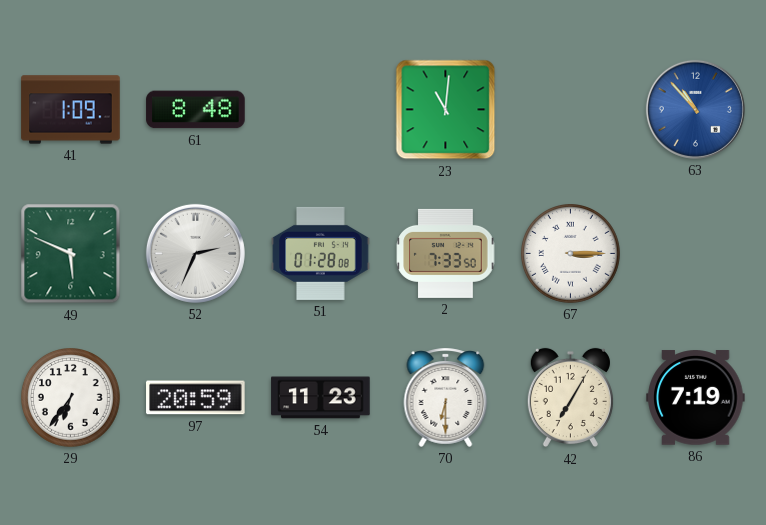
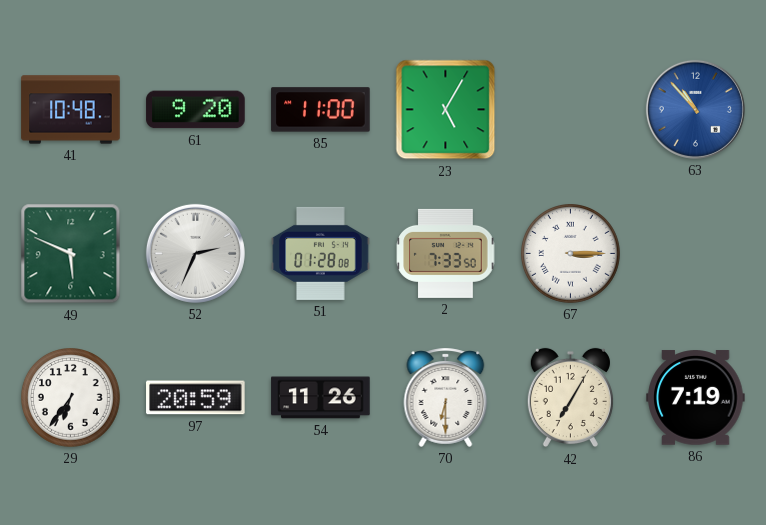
41: 1:09 -> 10:48
61: 8:48 -> 9:20
85: none -> 11:00
23: 11:01 -> 5:05
54: 11:23 -> 11:26
